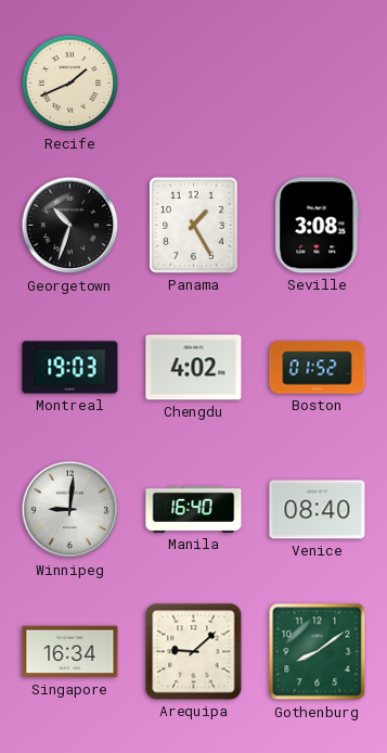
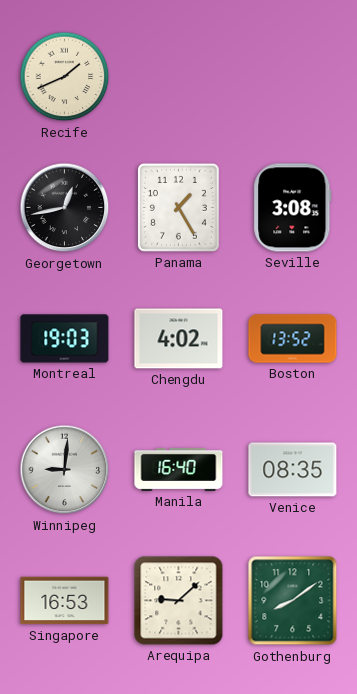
Georgetown: 10:33 -> 12:43
Boston: 01:52 -> 13:52
Venice: 08:40 -> 08:35
Singapore: 16:34 -> 16:53
